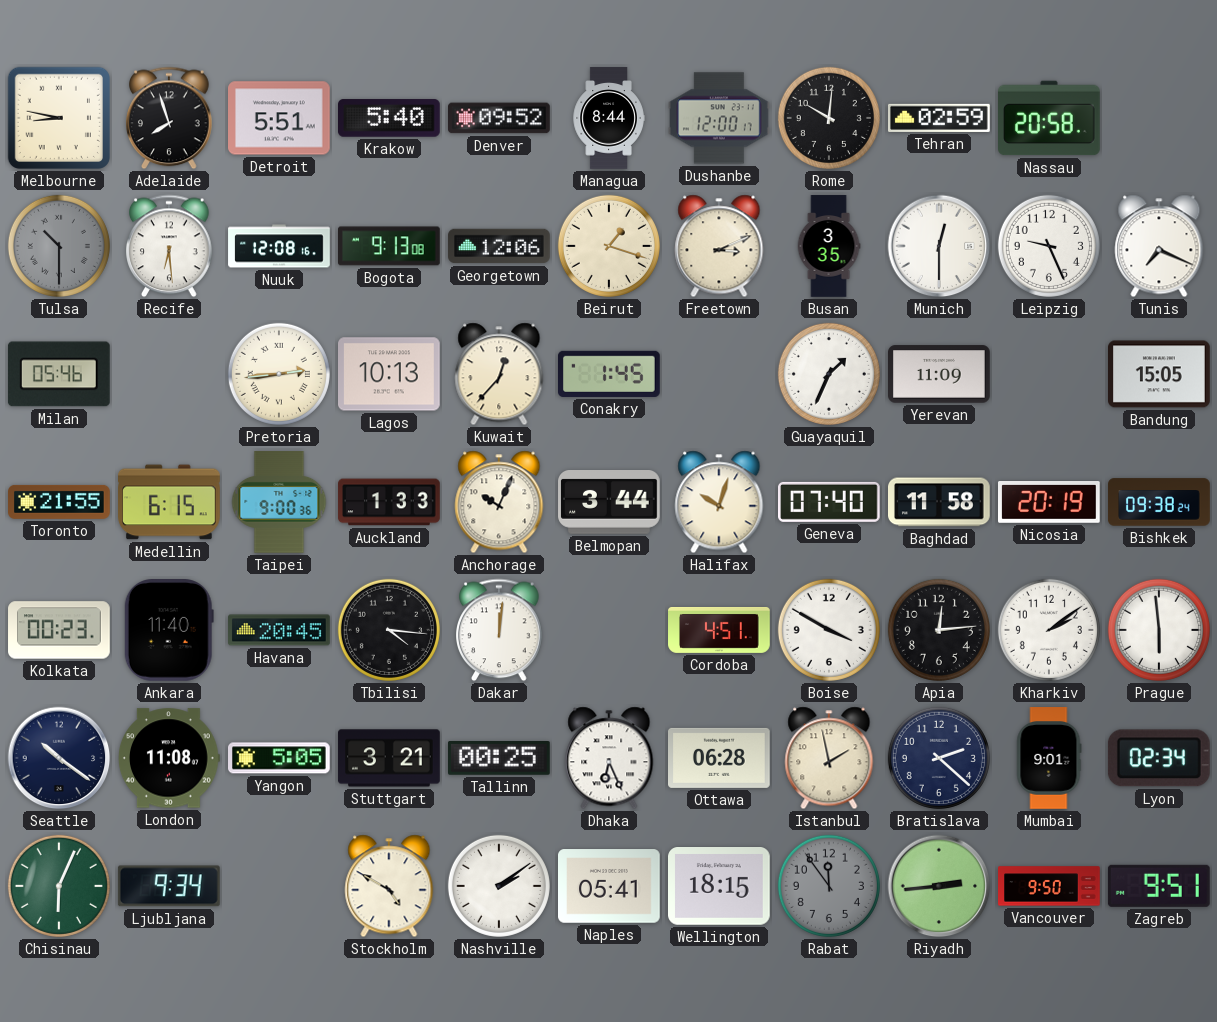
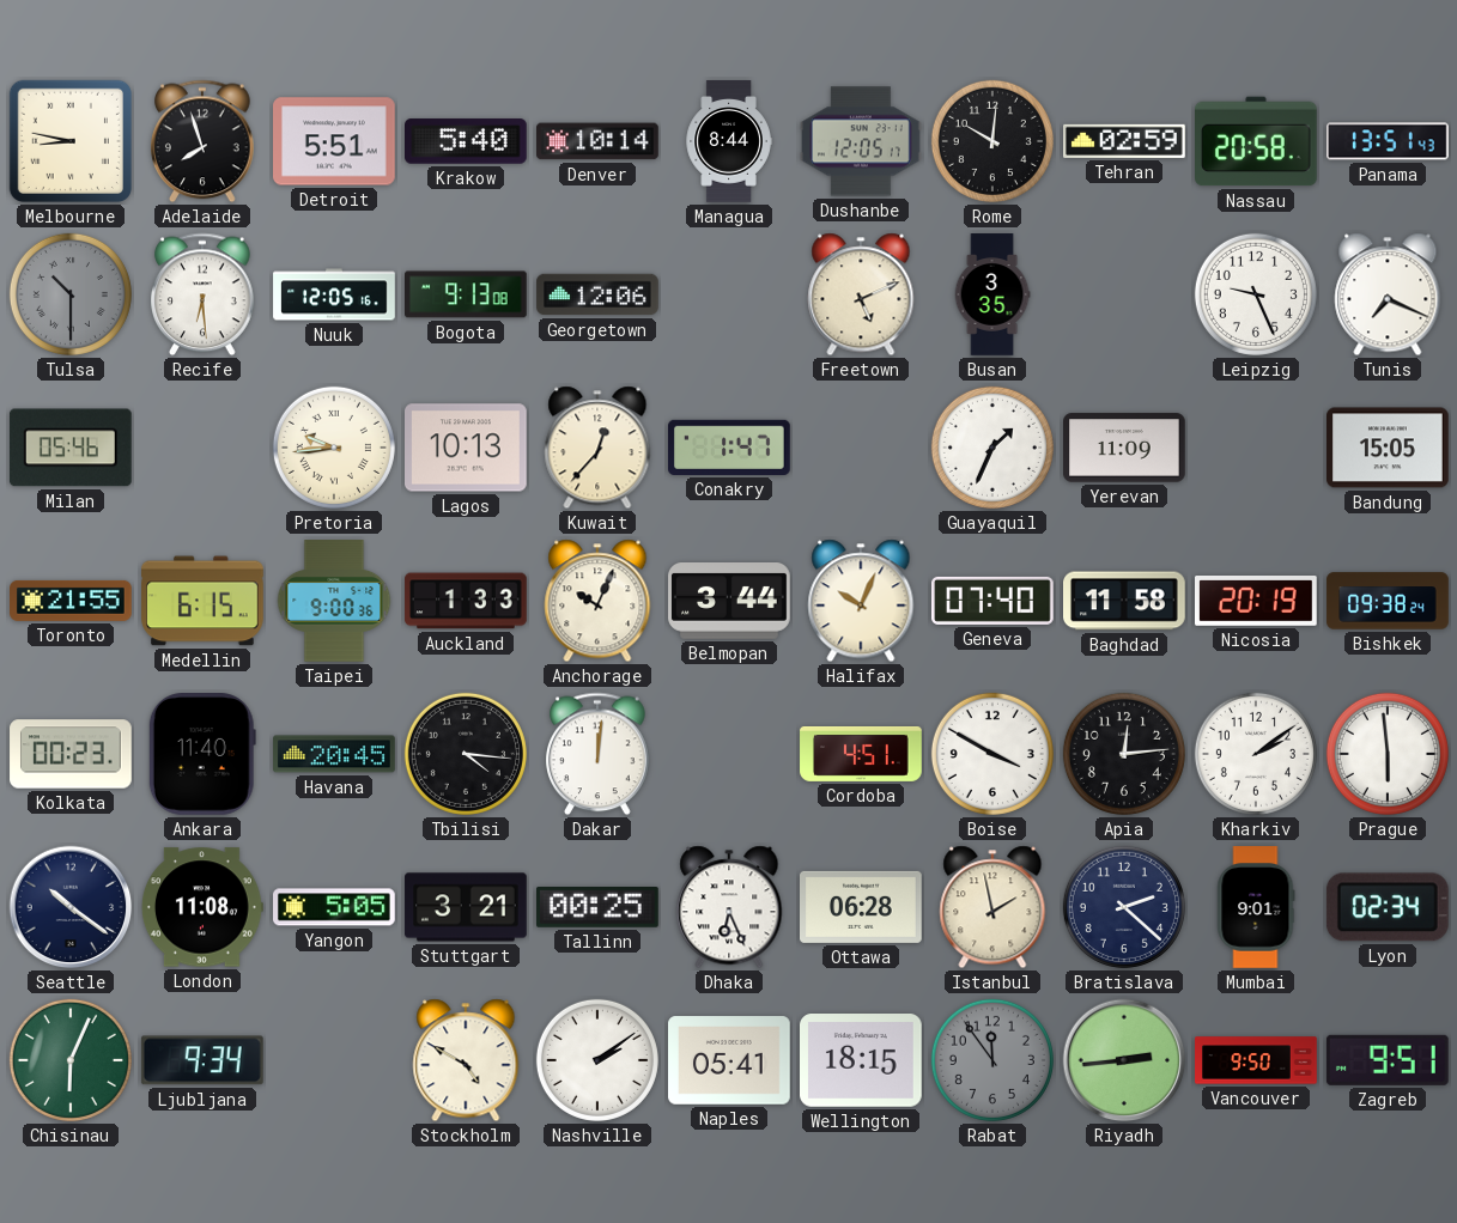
Denver: 09:52 -> 10:14
Dushanbe: 12:00 -> 12:05
Panama: none -> 13:51
Nuuk: 12:08 -> 12:05
Beirut: 1:18 -> none
Freetown: 3:11 -> 5:11
Munich: 12:30 -> none
Pretoria: 2:44 -> 9:44
Conakry: 1:45 -> 1:47
Halifax: 10:03 -> 10:04
